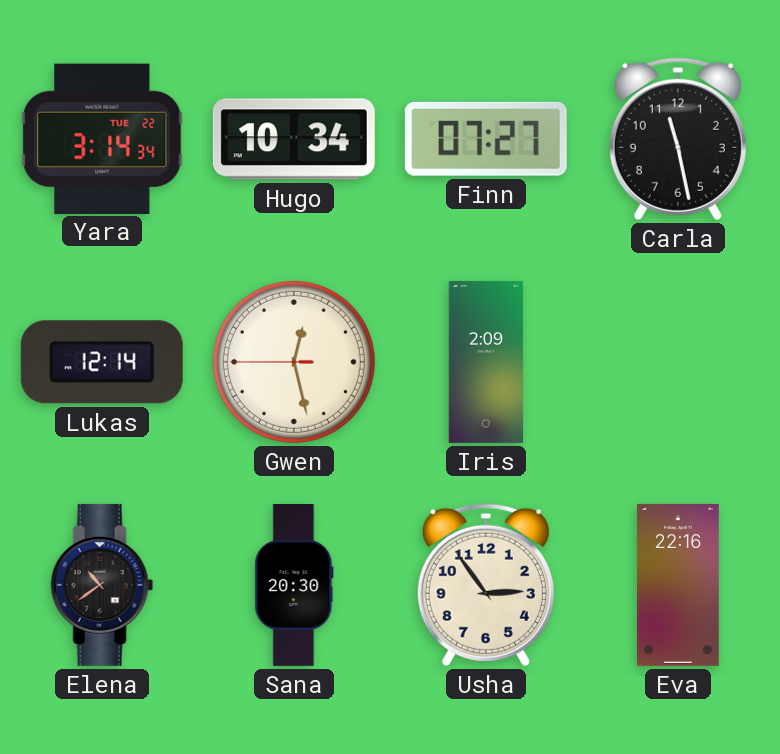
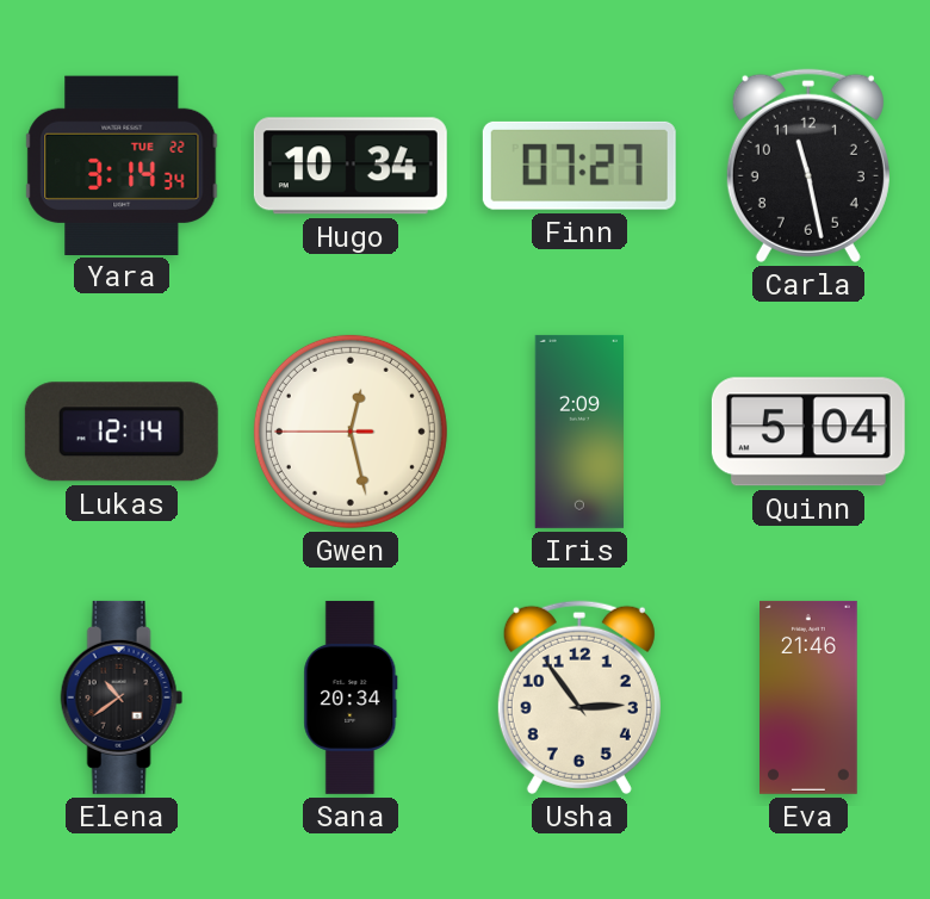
Quinn: none -> 5:04
Sana: 20:30 -> 20:34
Eva: 22:16 -> 21:46
